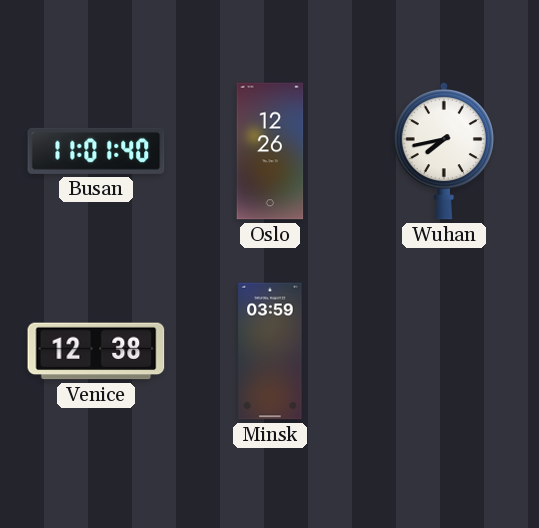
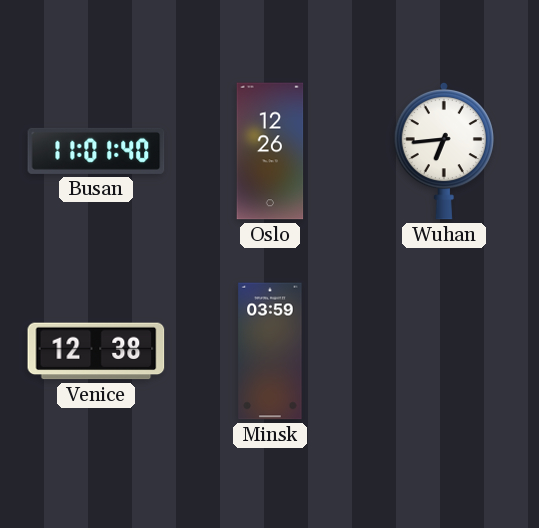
Wuhan: 7:43 -> 6:44
